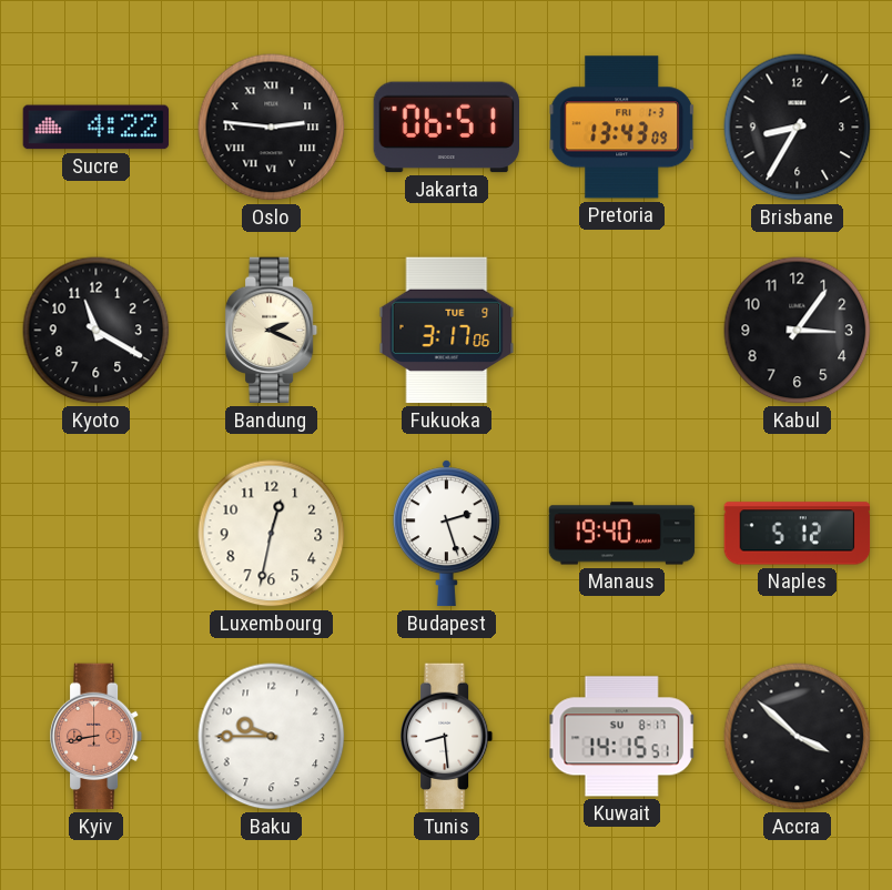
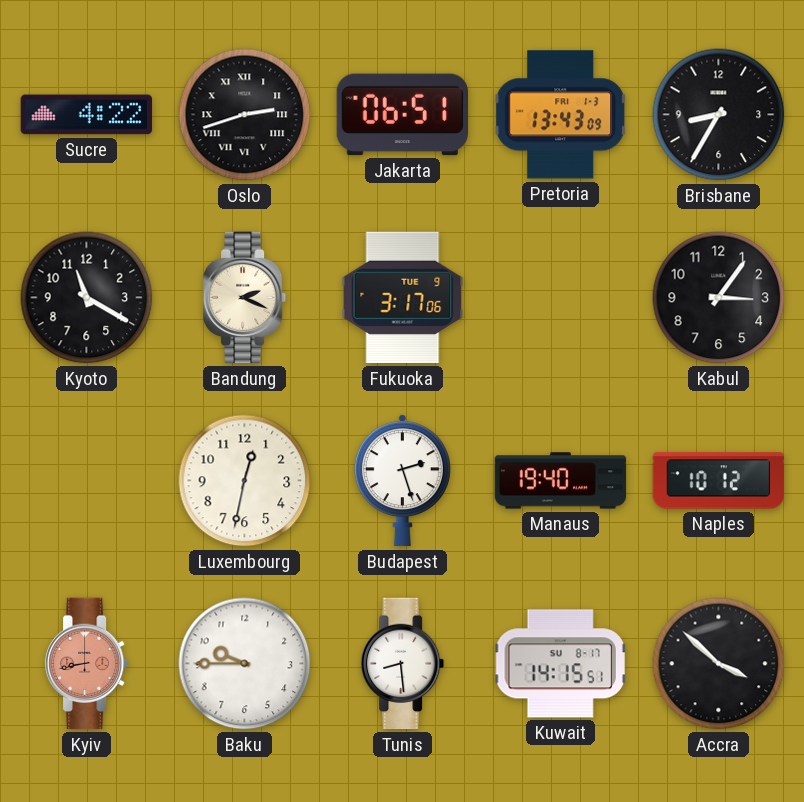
Oslo: 2:46 -> 2:42
Naples: 5:12 -> 10:12
